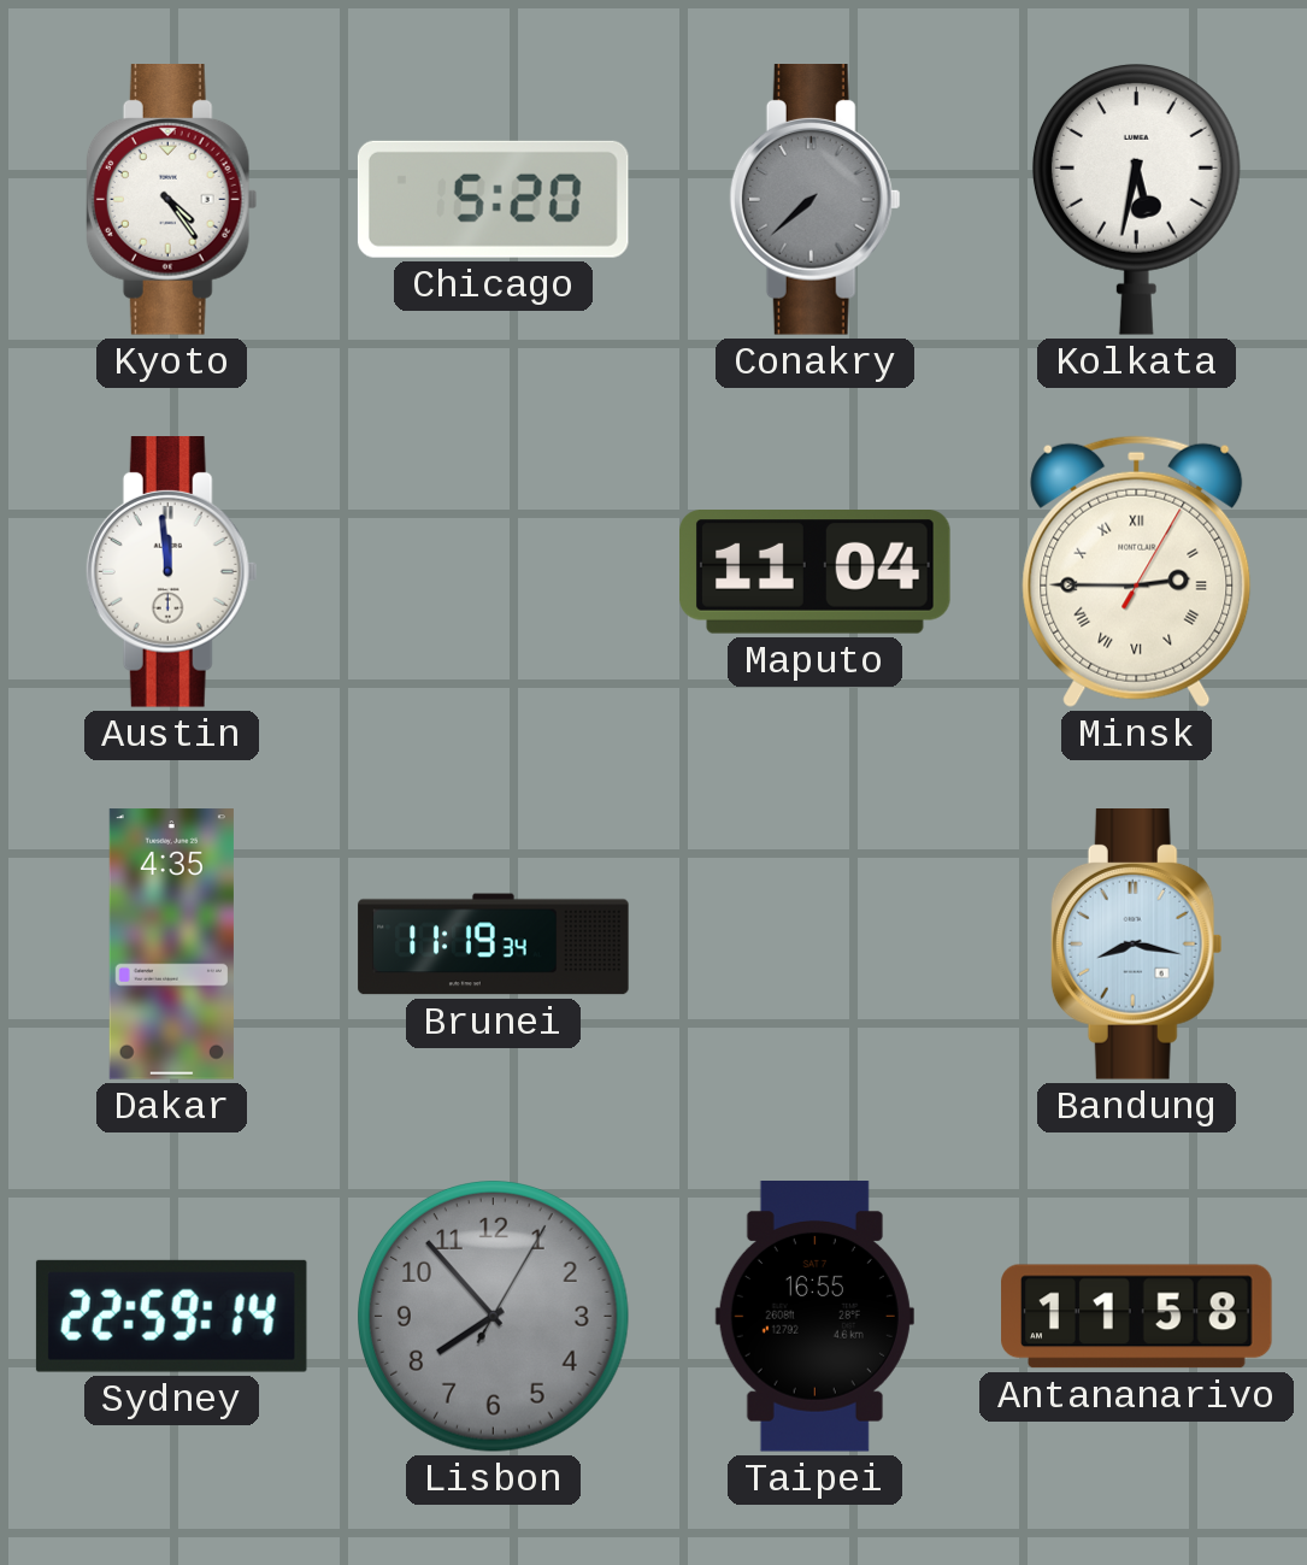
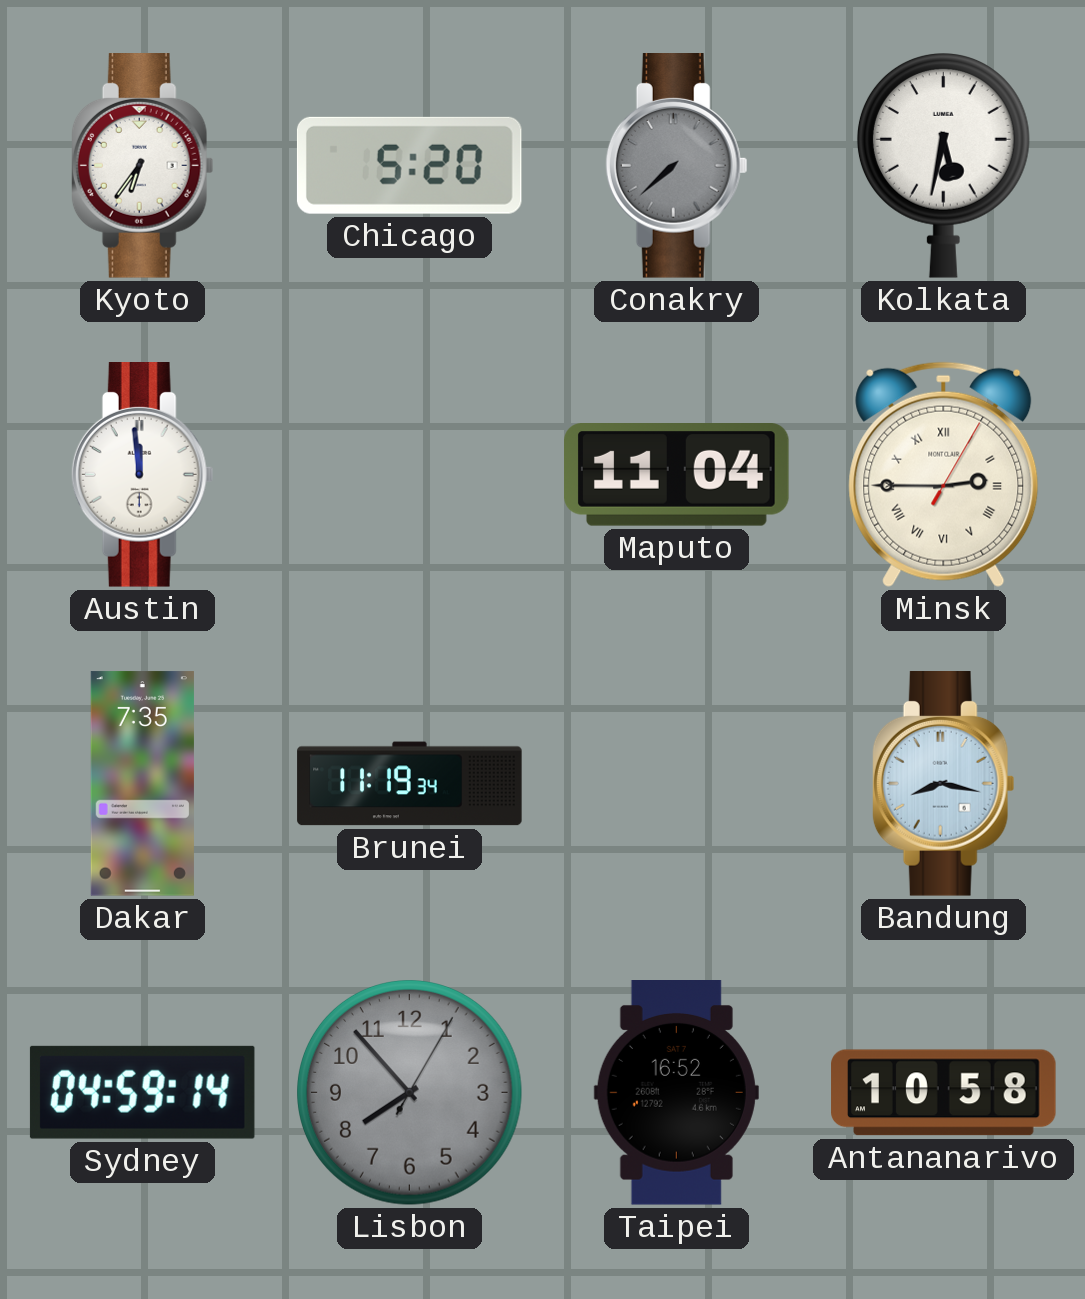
Kyoto: 4:24 -> 6:36
Dakar: 4:35 -> 7:35
Sydney: 22:59 -> 04:59
Taipei: 16:55 -> 16:52
Antananarivo: 11:58 -> 10:58
